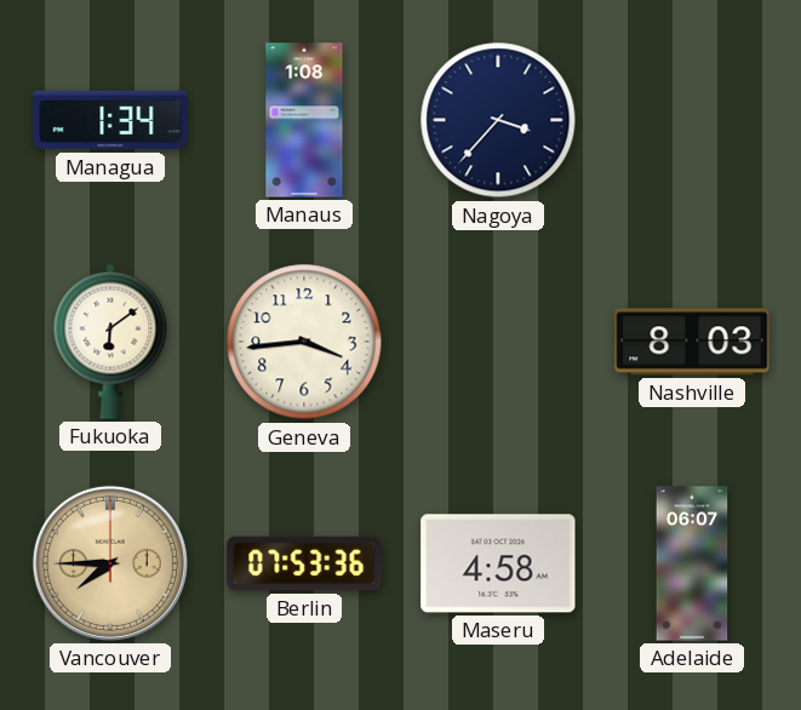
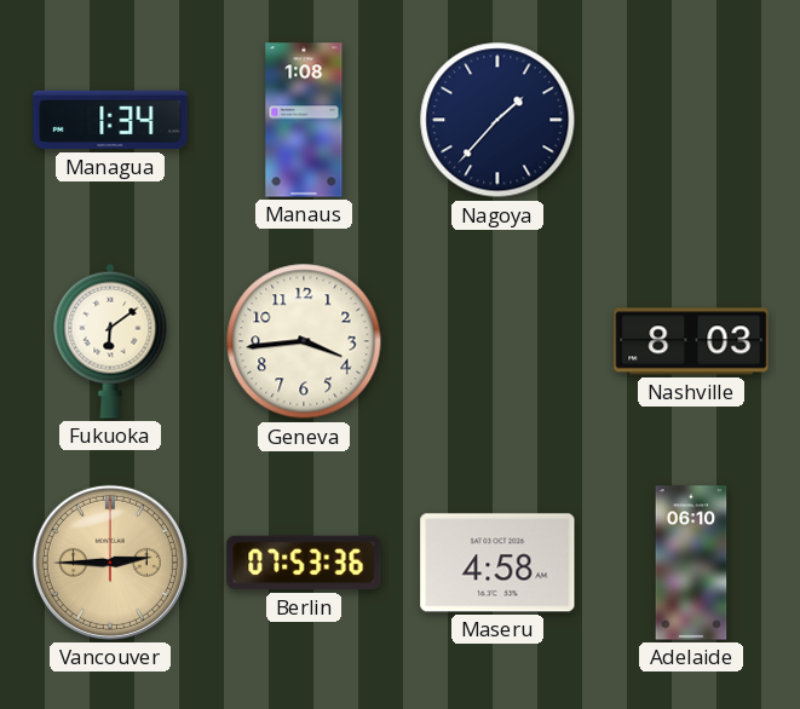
Nagoya: 3:37 -> 1:37
Vancouver: 7:45 -> 2:45
Adelaide: 06:07 -> 06:10
